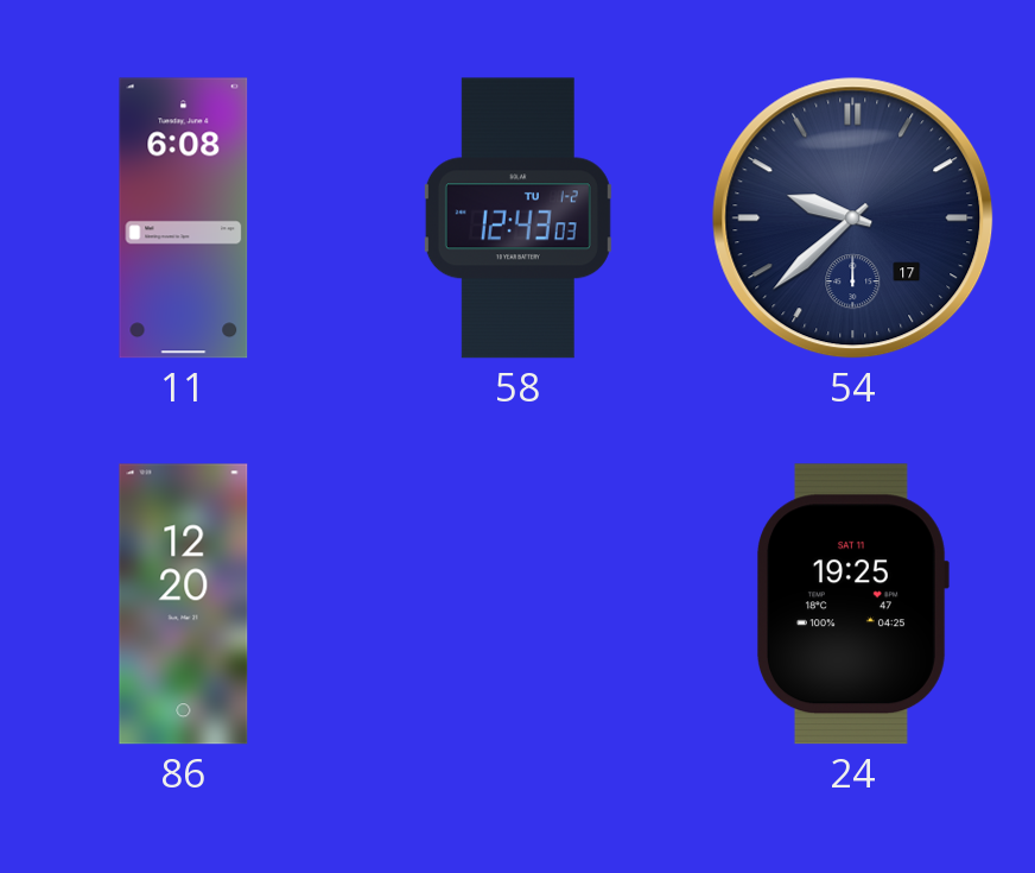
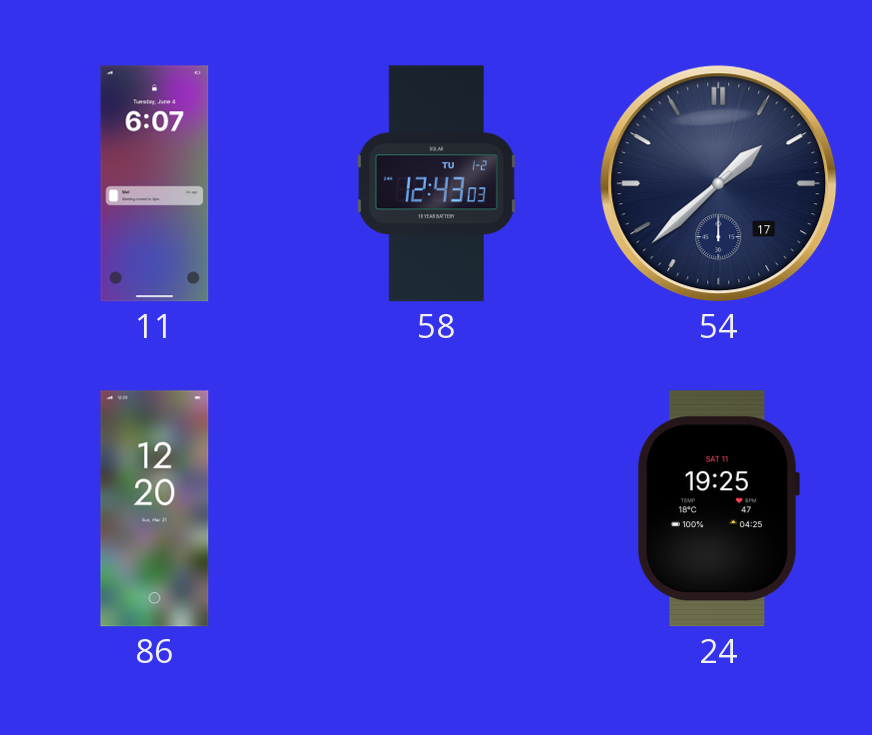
11: 6:08 -> 6:07
54: 9:38 -> 1:38
